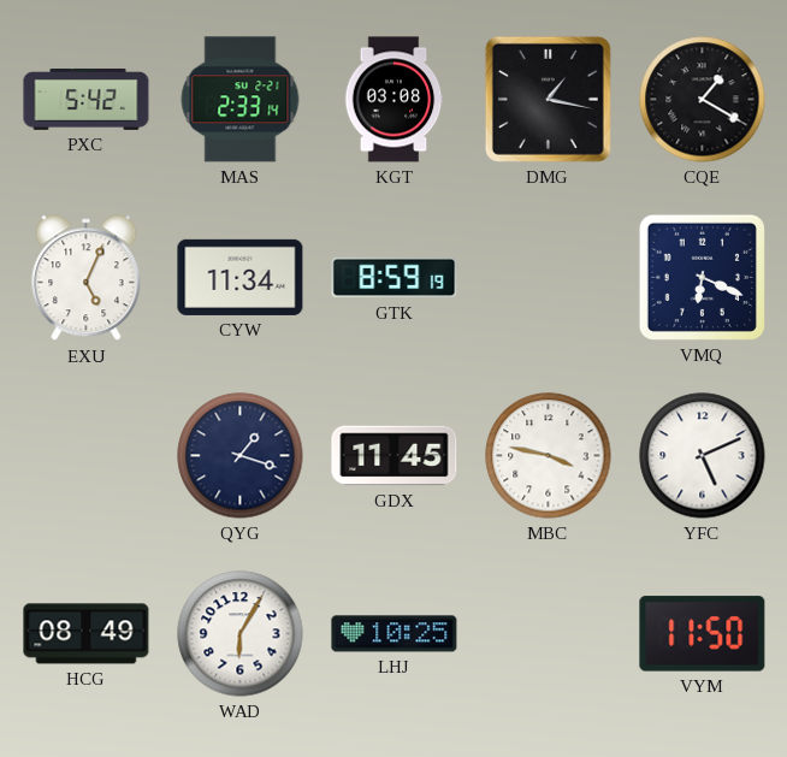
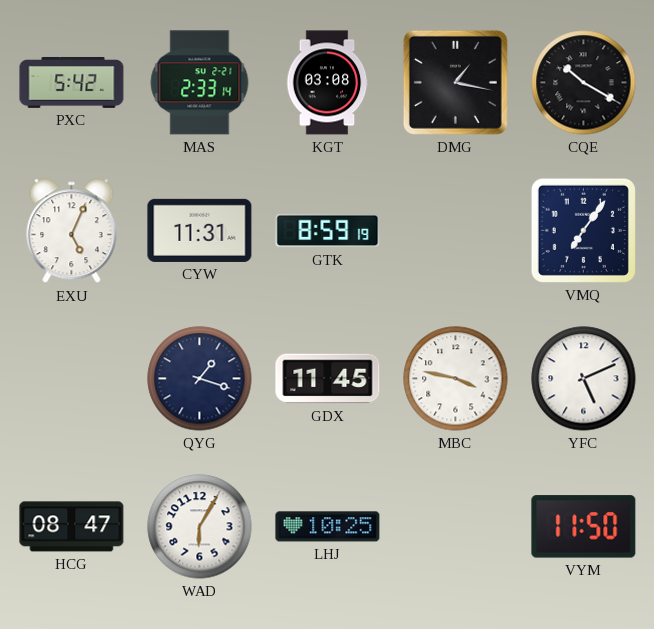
CQE: 1:20 -> 10:20
CYW: 11:34 -> 11:31
VMQ: 6:19 -> 7:06
HCG: 08:49 -> 08:47
